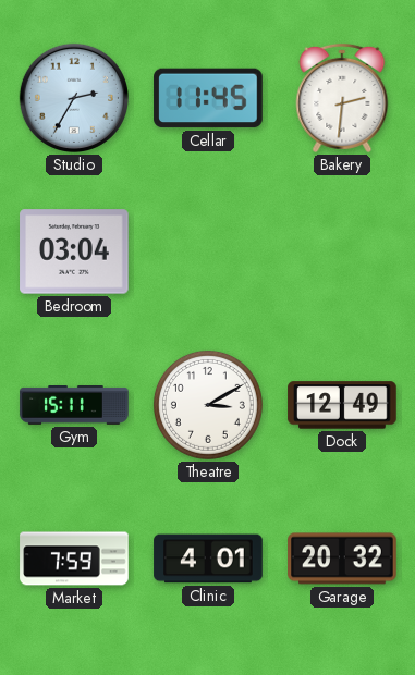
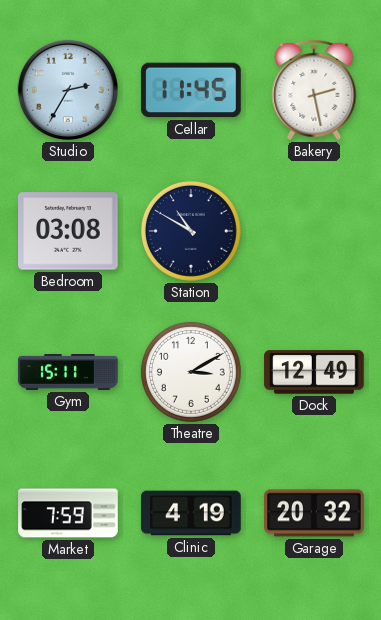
Bakery: 2:31 -> 2:28
Bedroom: 03:04 -> 03:08
Station: none -> 10:50
Clinic: 4:01 -> 4:19
